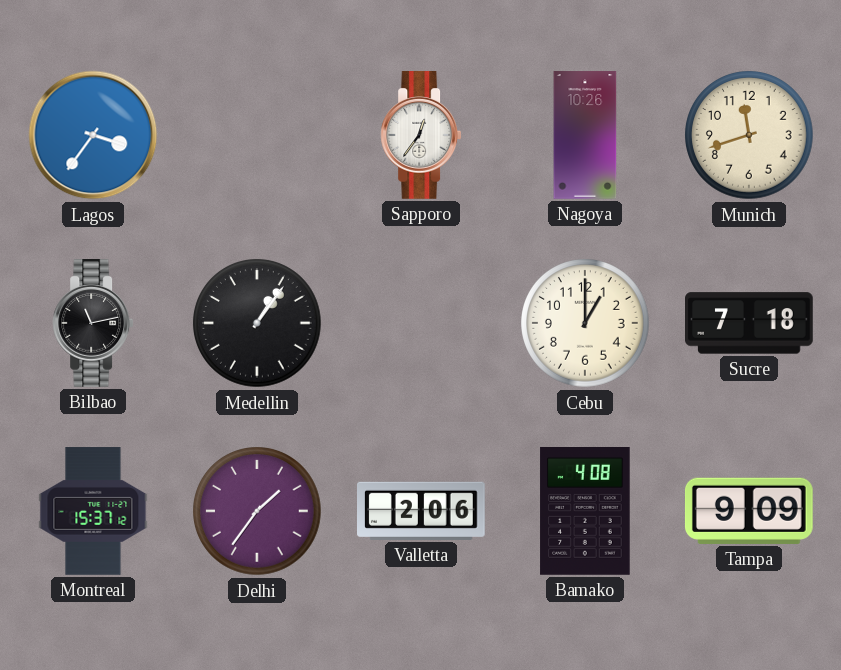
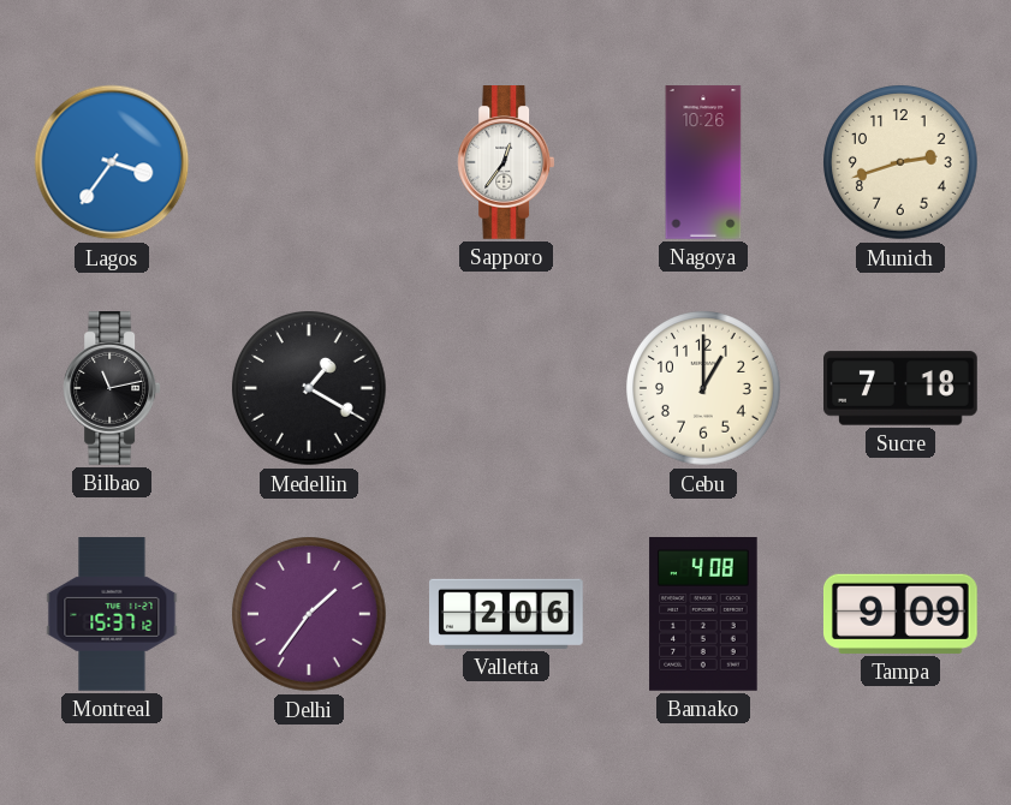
Munich: 11:42 -> 2:42
Medellin: 1:06 -> 1:20
